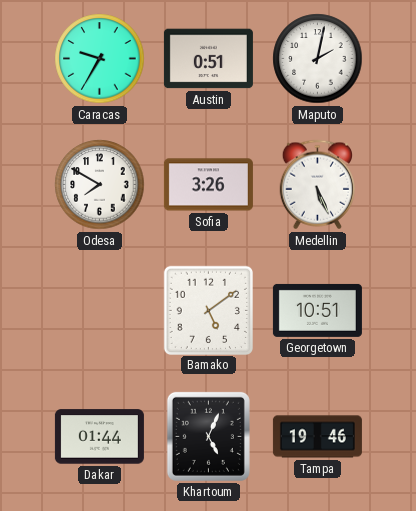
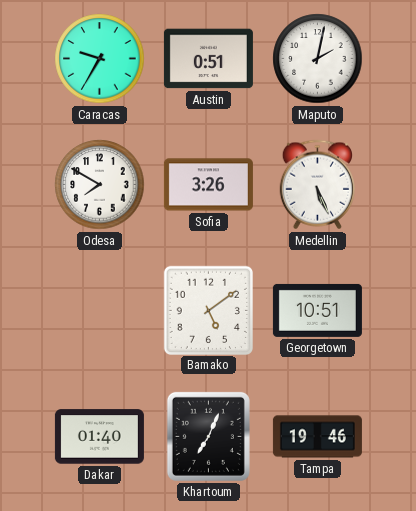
Dakar: 01:44 -> 01:40
Khartoum: 5:04 -> 7:04
